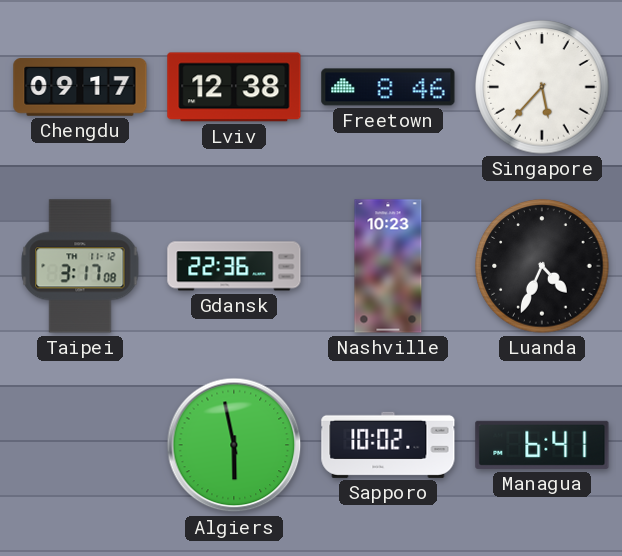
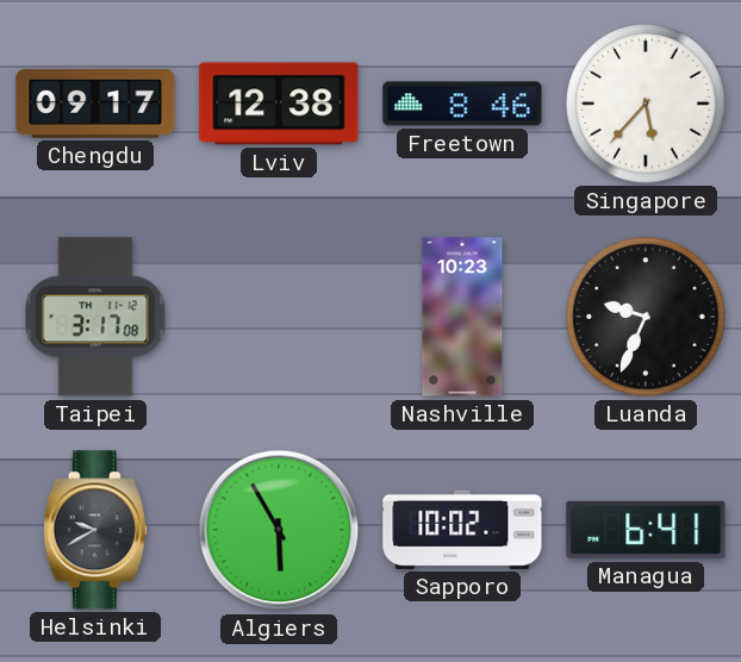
Gdansk: 22:36 -> none
Luanda: 4:34 -> 9:34
Helsinki: none -> 9:40
Algiers: 5:58 -> 5:55
